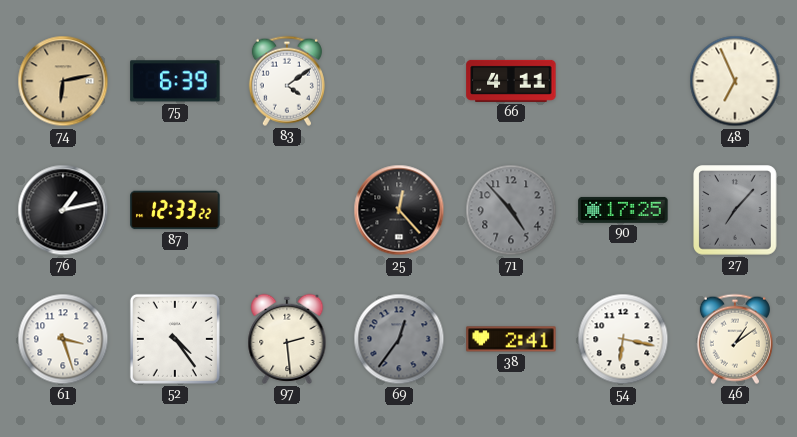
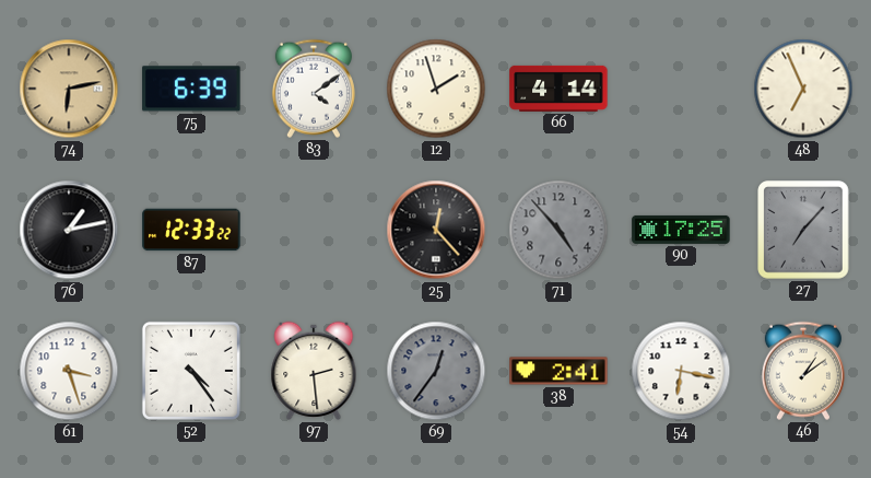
12: none -> 1:57
66: 4:11 -> 4:14
